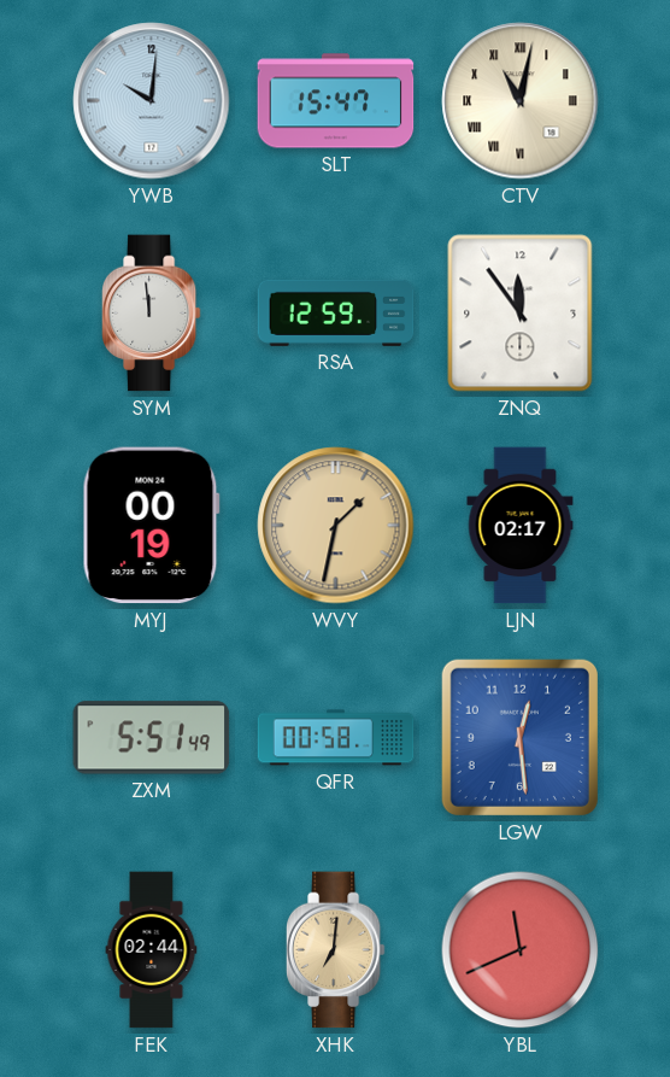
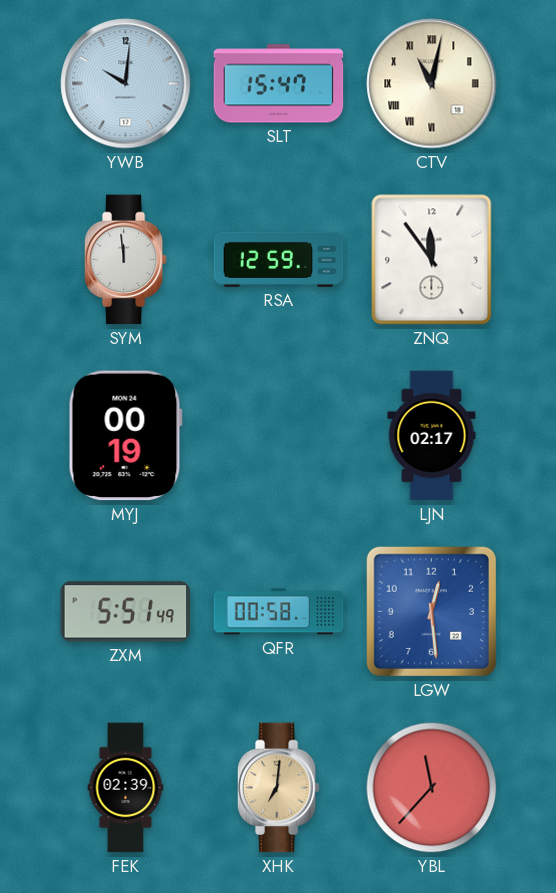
WVY: 1:32 -> none
FEK: 02:44 -> 02:39
YBL: 11:41 -> 11:37
